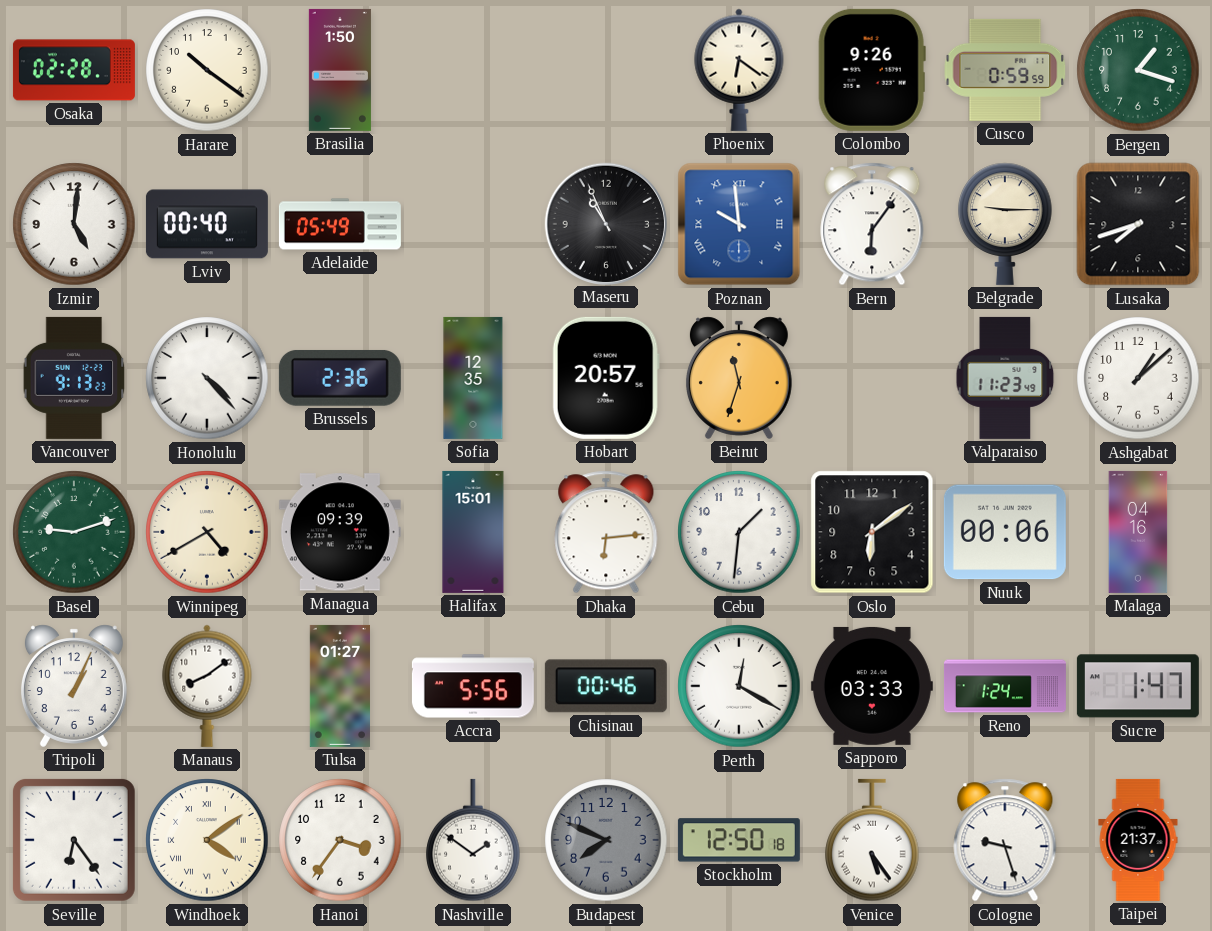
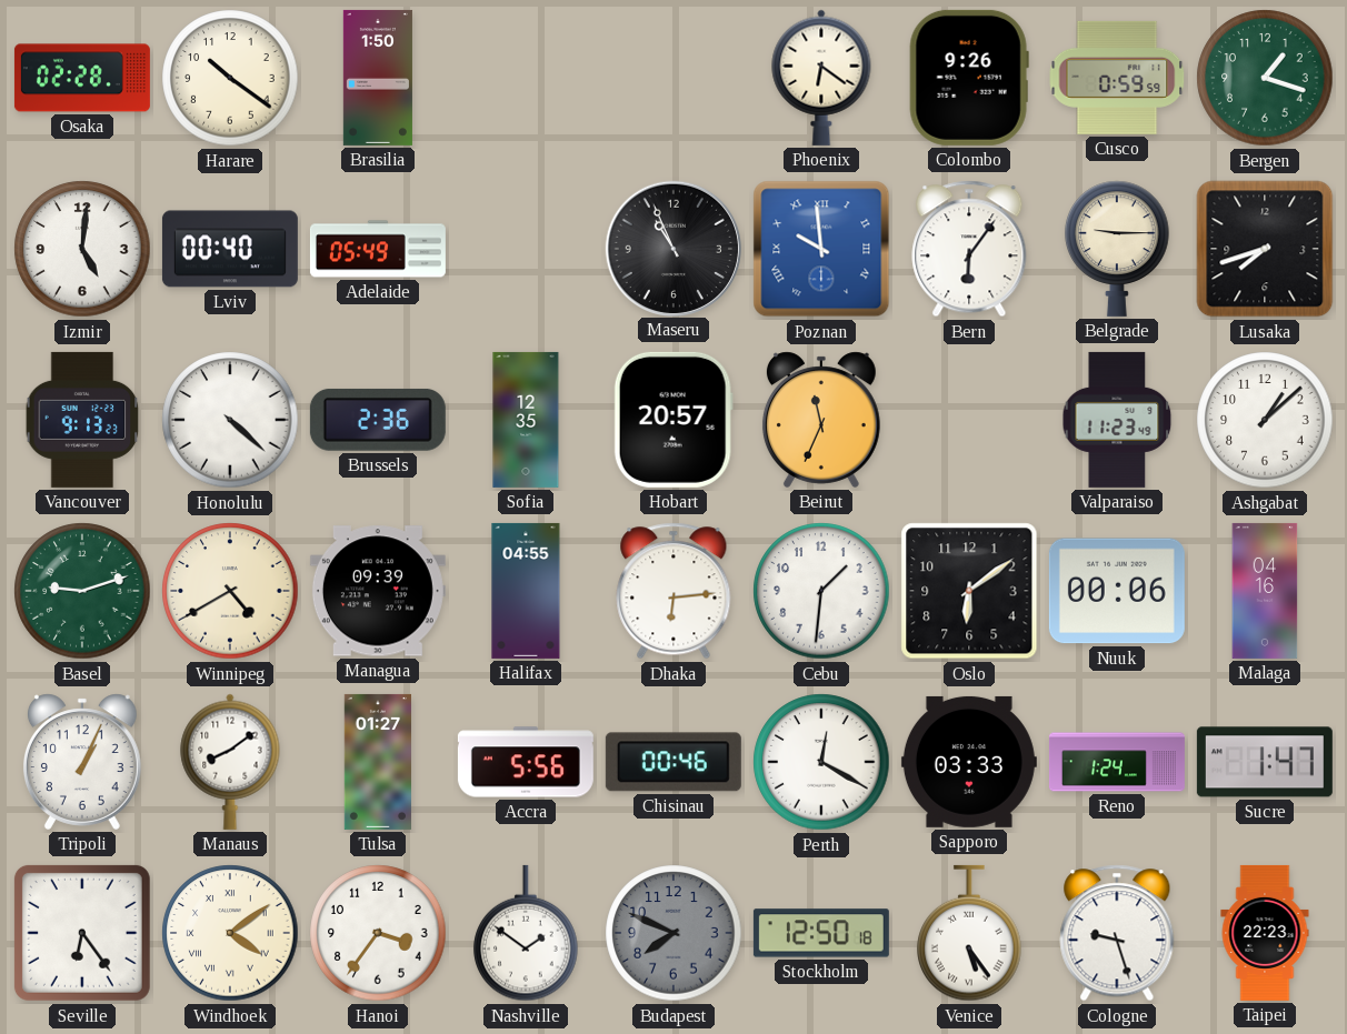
Honolulu: 4:23 -> 4:22
Beirut: 11:33 -> 11:34
Halifax: 15:01 -> 04:55
Taipei: 21:37 -> 22:23
